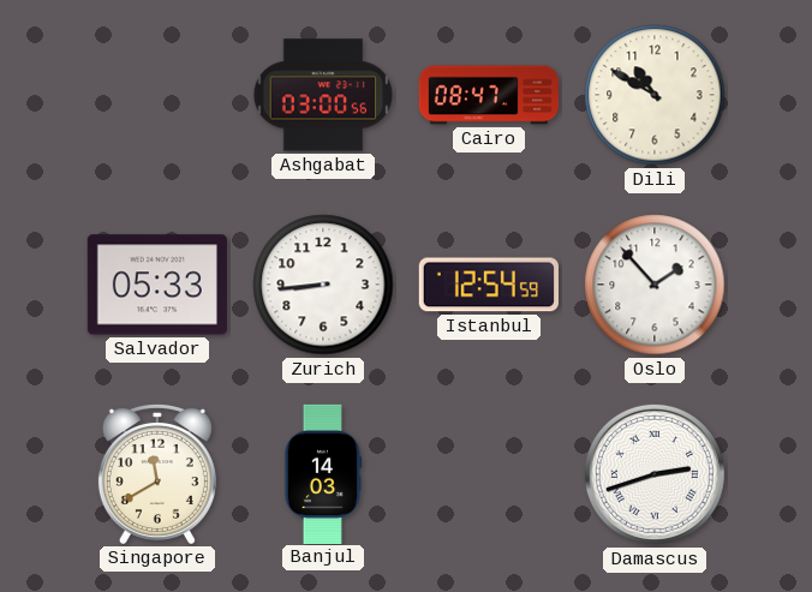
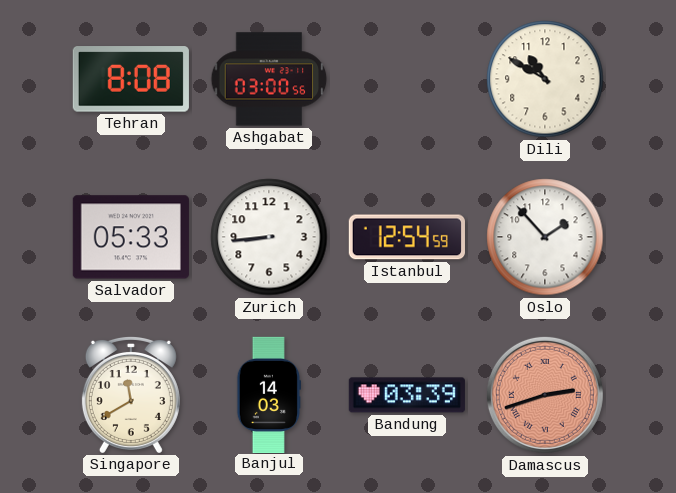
Tehran: none -> 8:08
Cairo: 08:47 -> none
Bandung: none -> 03:39
Damascus dial: white -> salmon
